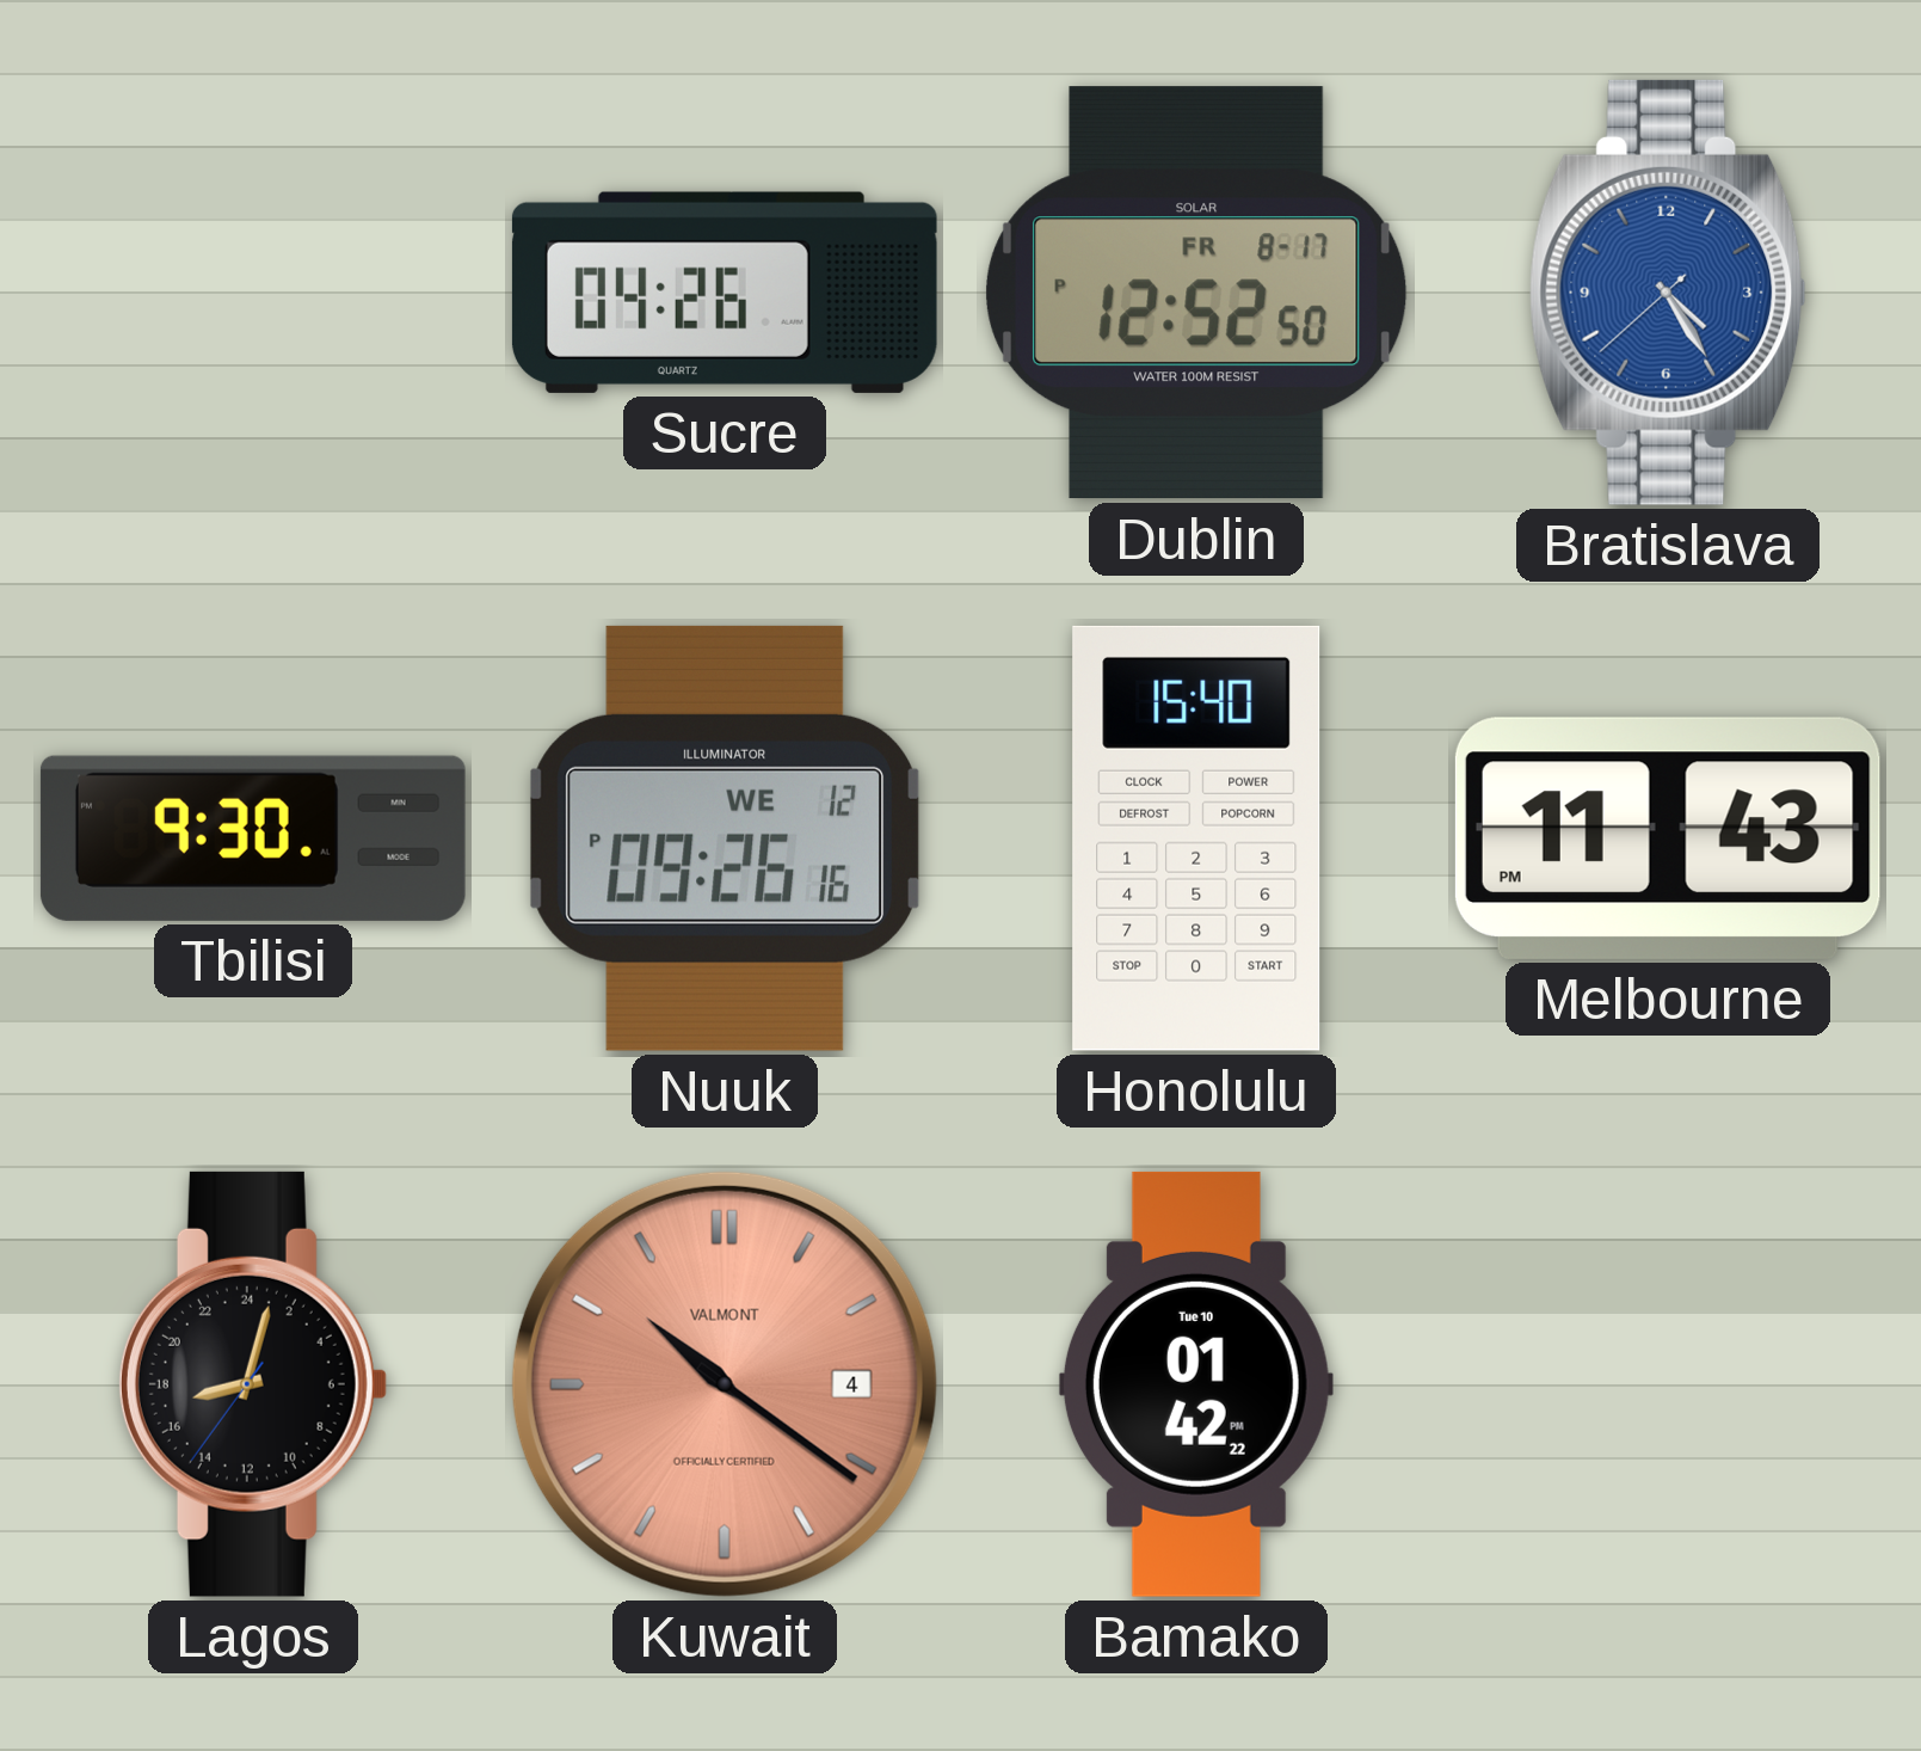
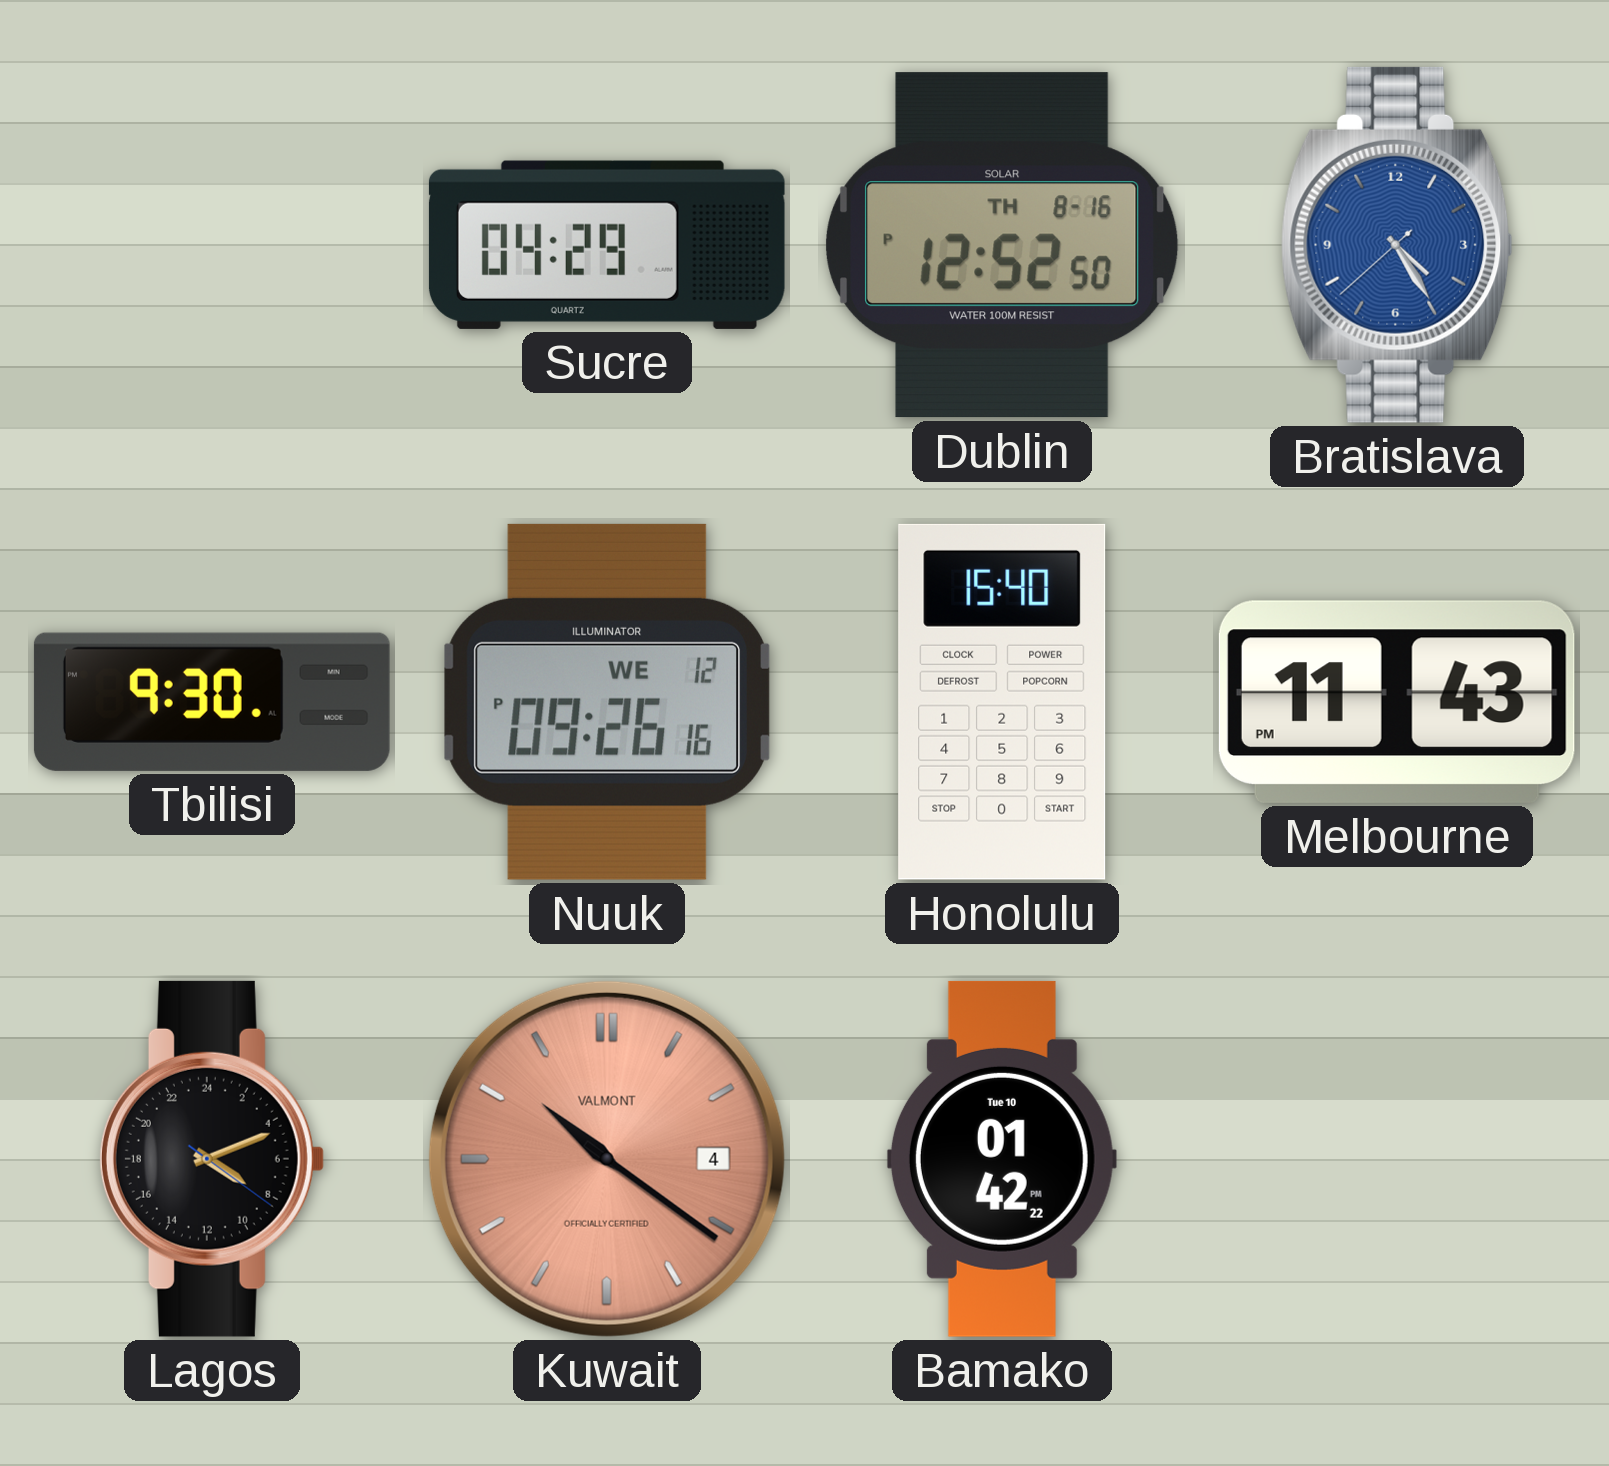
Sucre: 04:26 -> 04:29
Dublin date: FR 8-17 -> TH 8-16
Lagos: 17:02 -> 8:11
